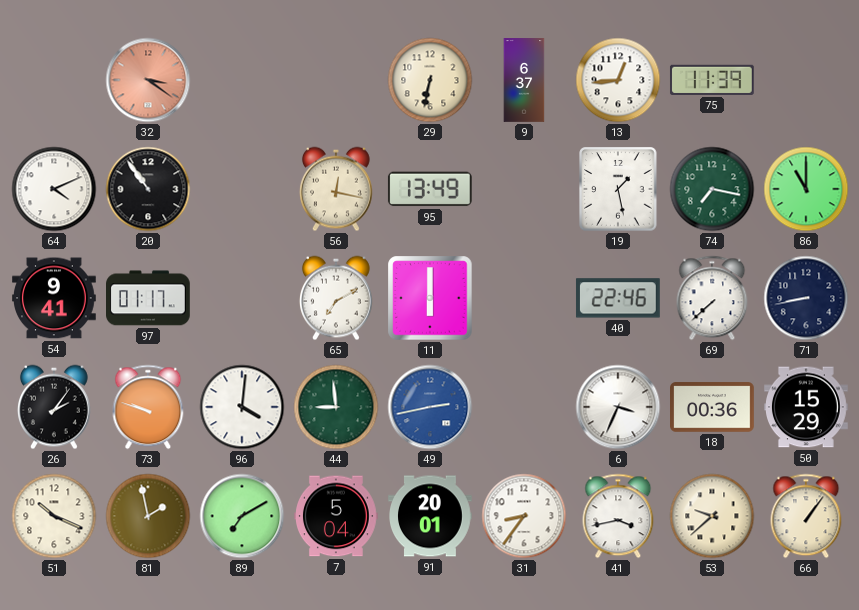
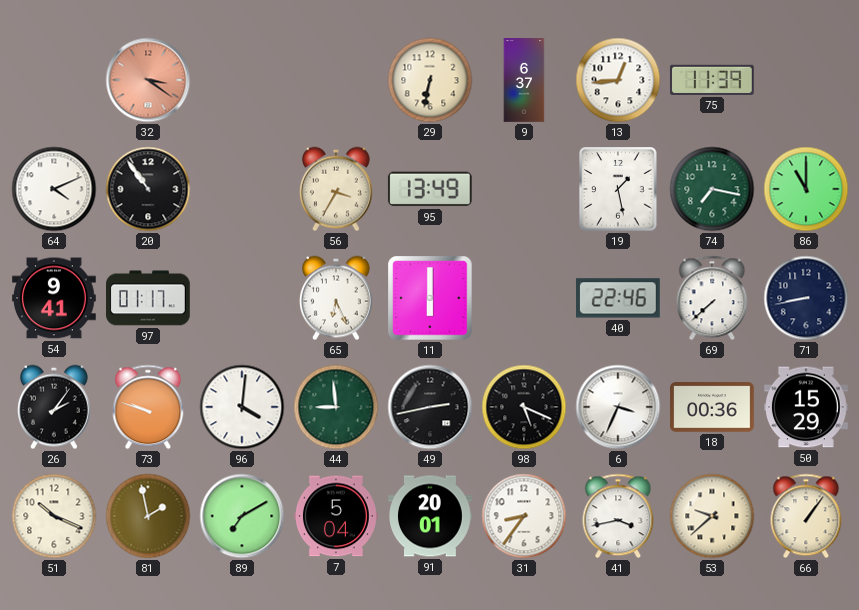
56: 12:17 -> 3:35
65: 7:10 -> 6:26
49 dial: blue -> black
98: none -> 5:19
